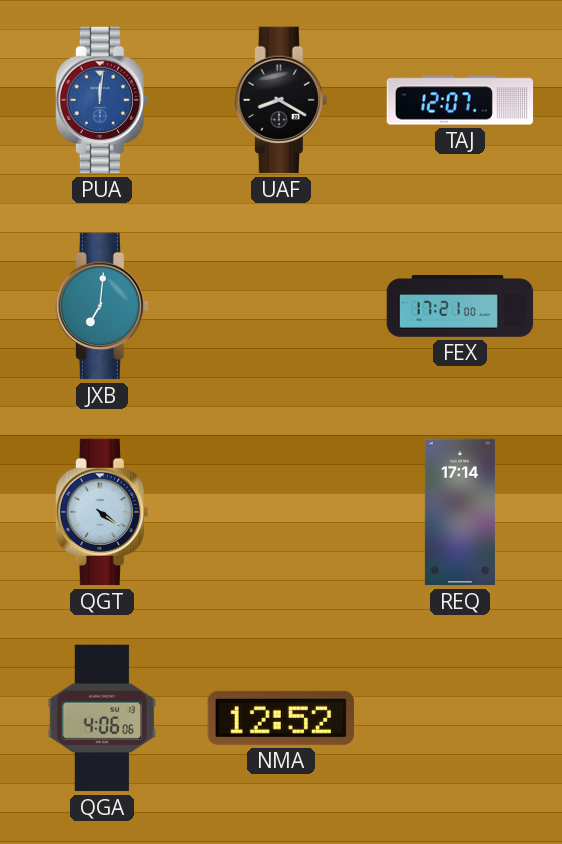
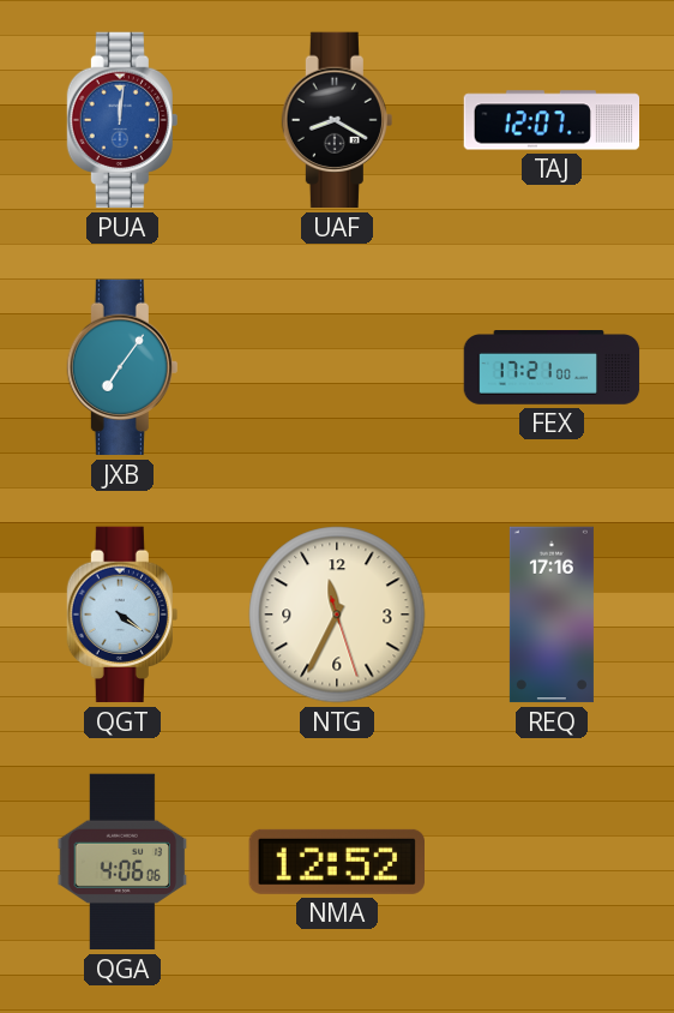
JXB: 7:01 -> 7:06
NTG: none -> 11:34
REQ: 17:14 -> 17:16
